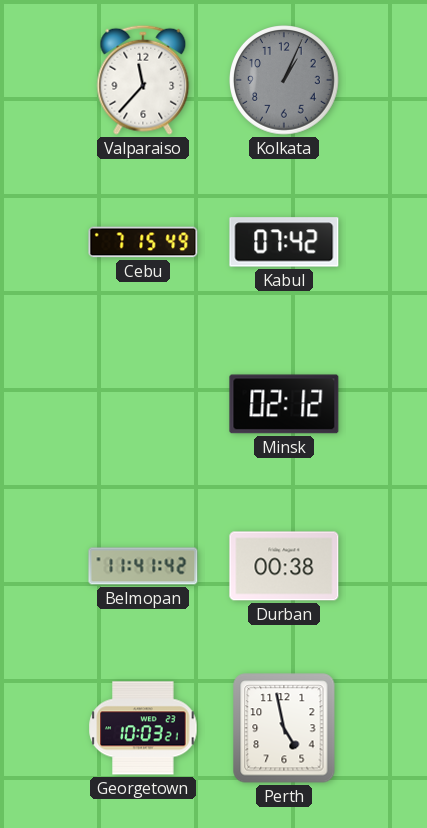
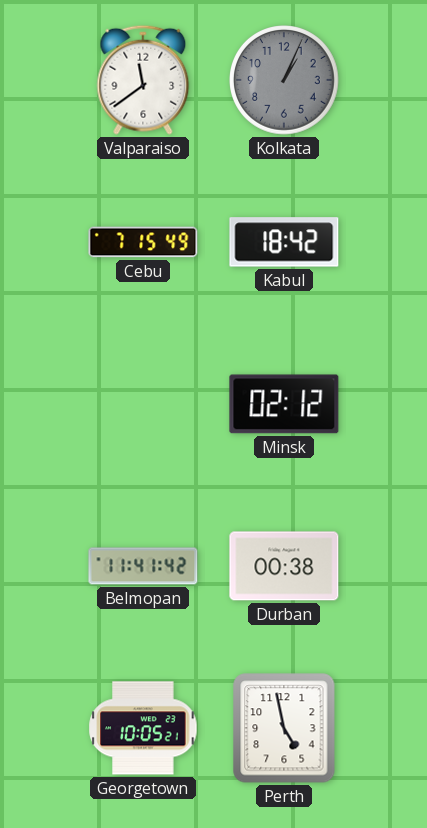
Valparaiso: 11:37 -> 11:39
Kabul: 07:42 -> 18:42
Georgetown: 10:03 -> 10:05
